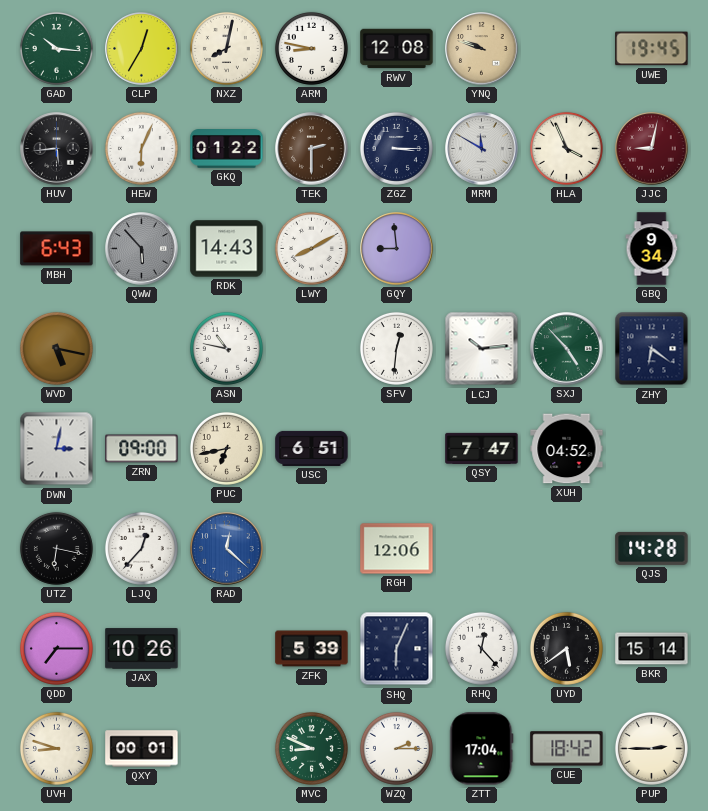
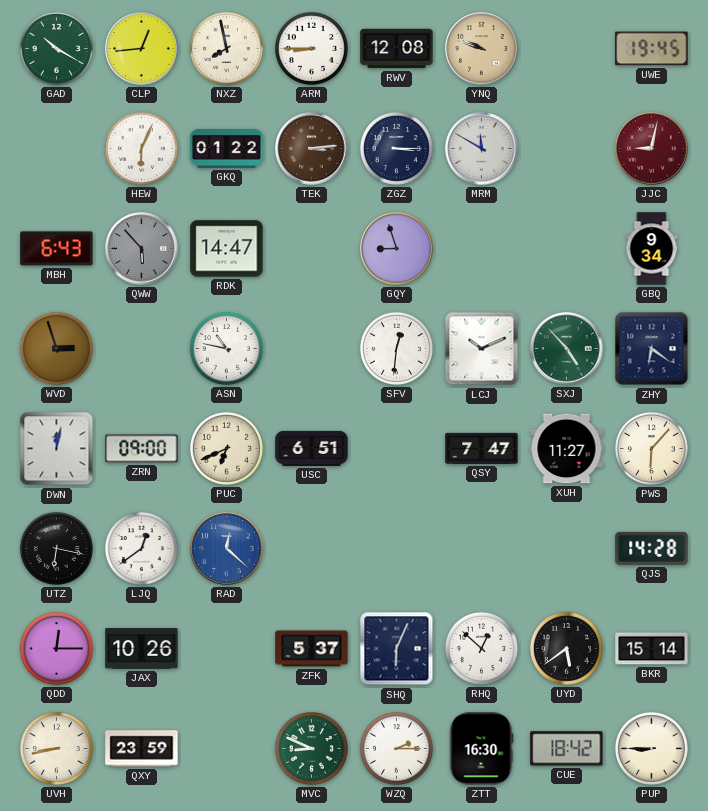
GAD: 10:16 -> 10:20
CLP: 12:35 -> 12:44
NXZ: 8:02 -> 7:58
ARM: 8:47 -> 8:45
HUV: 5:44 -> none
TEK: 2:30 -> 3:14
HLA: 3:56 -> none
RDK: 14:43 -> 14:47
LWY: 8:10 -> none
GQY: 8:59 -> 8:57
WVD: 5:17 -> 2:57
LCJ: 10:14 -> 10:11
DWN: 3:02 -> 12:02
PUC: 6:43 -> 6:41
XUH: 04:52 -> 11:27
PWS: none -> 6:07
LJQ: 12:37 -> 12:39
RGH: 12:06 -> none
QDD: 7:15 -> 12:15
ZFK: 5:39 -> 5:37
RHQ: 12:23 -> 12:52
UVH: 8:48 -> 8:43
QXY: 00:01 -> 23:59
ZTT: 17:04 -> 16:30
PUP: 2:45 -> 8:45
